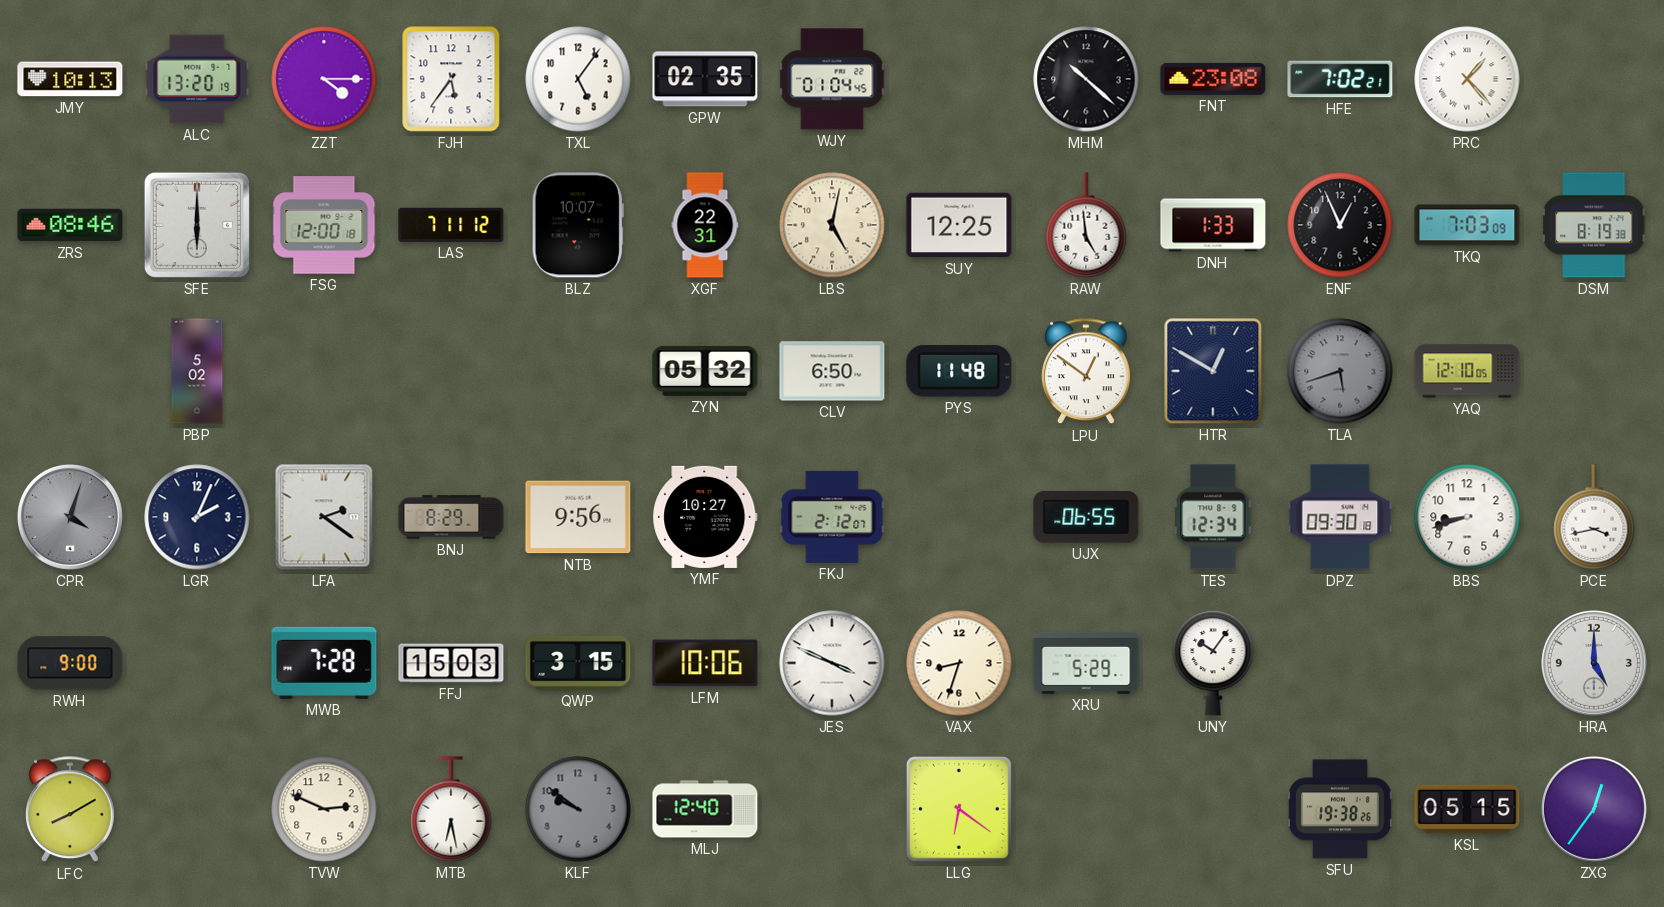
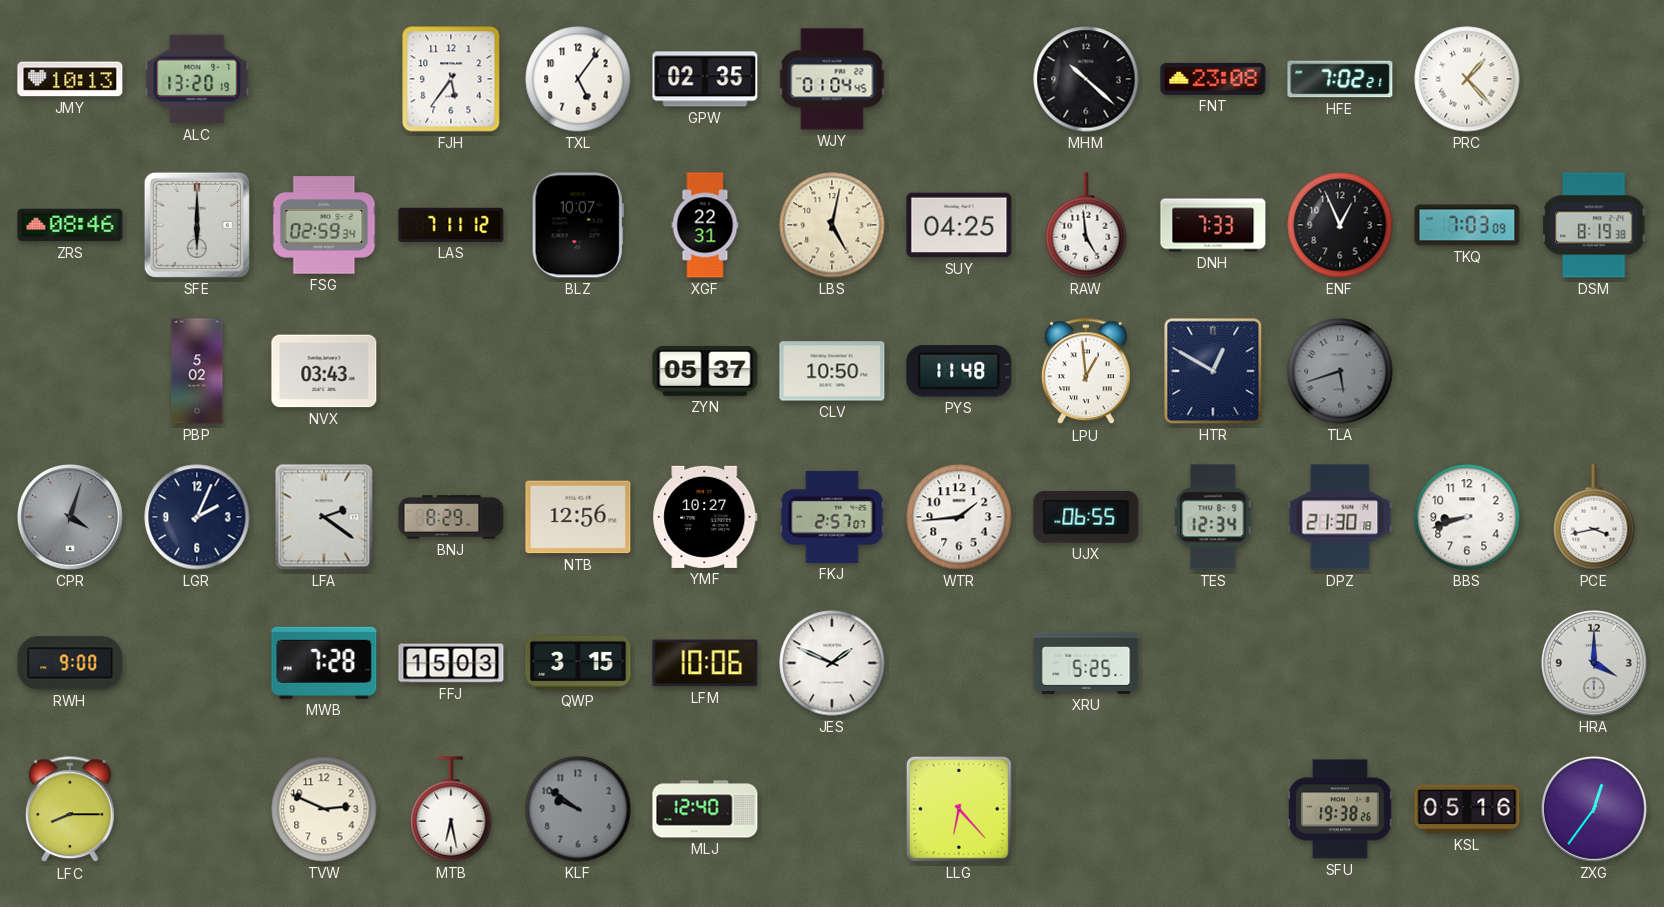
ZZT: 4:15 -> none
FSG: 12:00 -> 02:59
SUY: 12:25 -> 04:25
DNH: 1:33 -> 7:33
NVX: none -> 03:43
ZYN: 05:32 -> 05:37
CLV: 6:50 -> 10:50
LPU: 12:51 -> 12:59
YAQ: 12:10 -> none
NTB: 9:56 -> 12:56
FKJ: 2:12 -> 2:57
WTR: none -> 1:44
DPZ: 09:30 -> 21:30
JES: 3:49 -> 1:49
VAX: 8:33 -> none
XRU: 5:29 -> 5:25
UNY: 10:06 -> none
HRA: 5:00 -> 4:00
LFC: 8:10 -> 8:15
LLG: 6:21 -> 6:23
KSL: 05:15 -> 05:16
